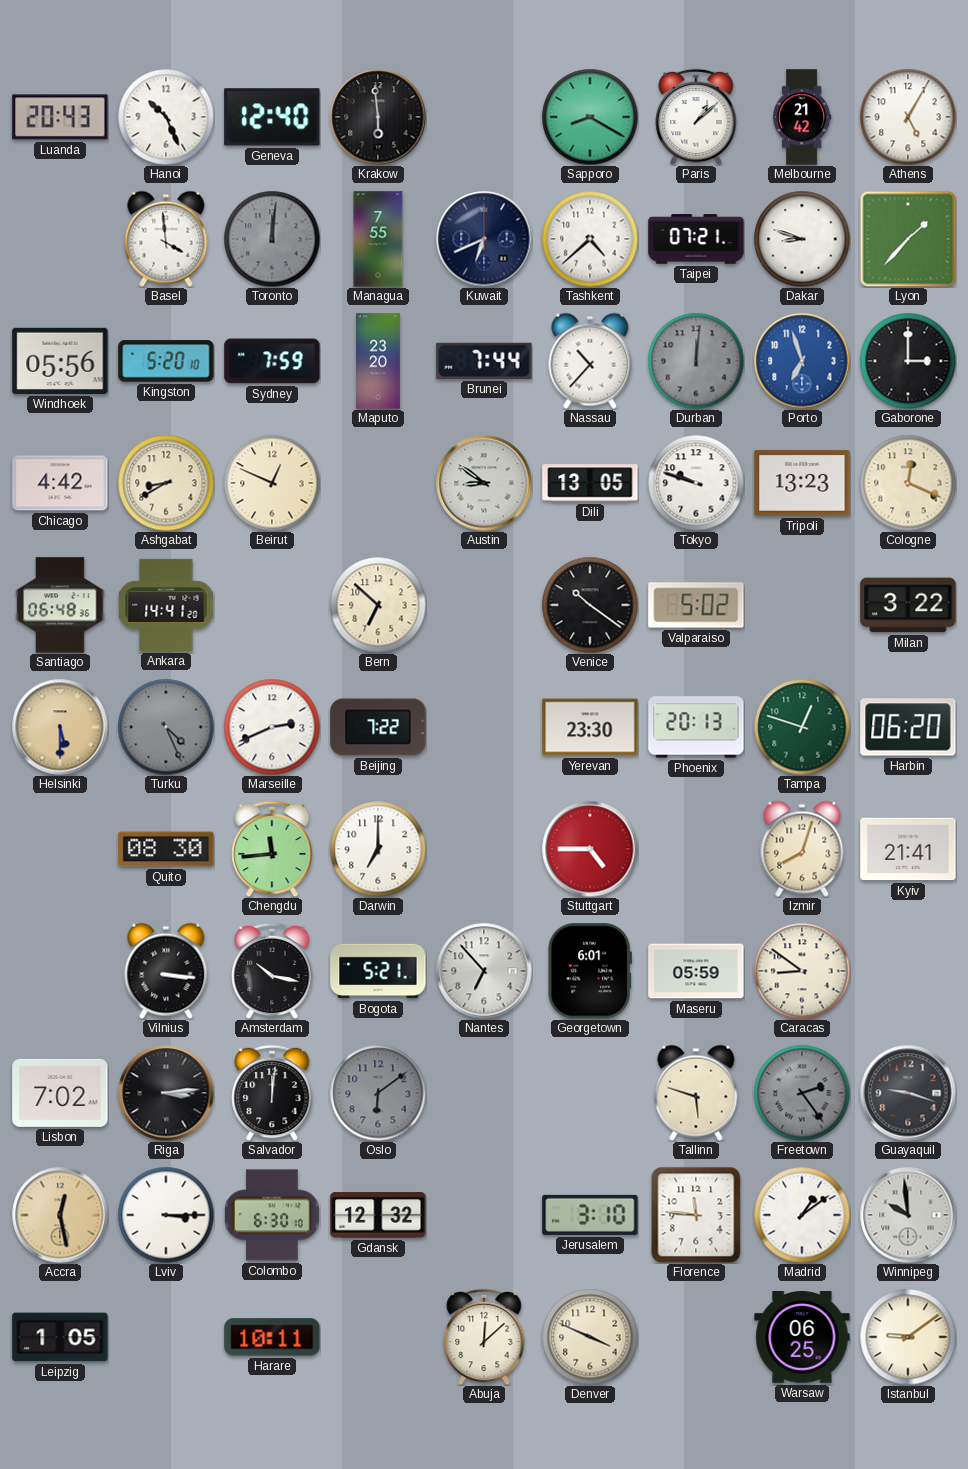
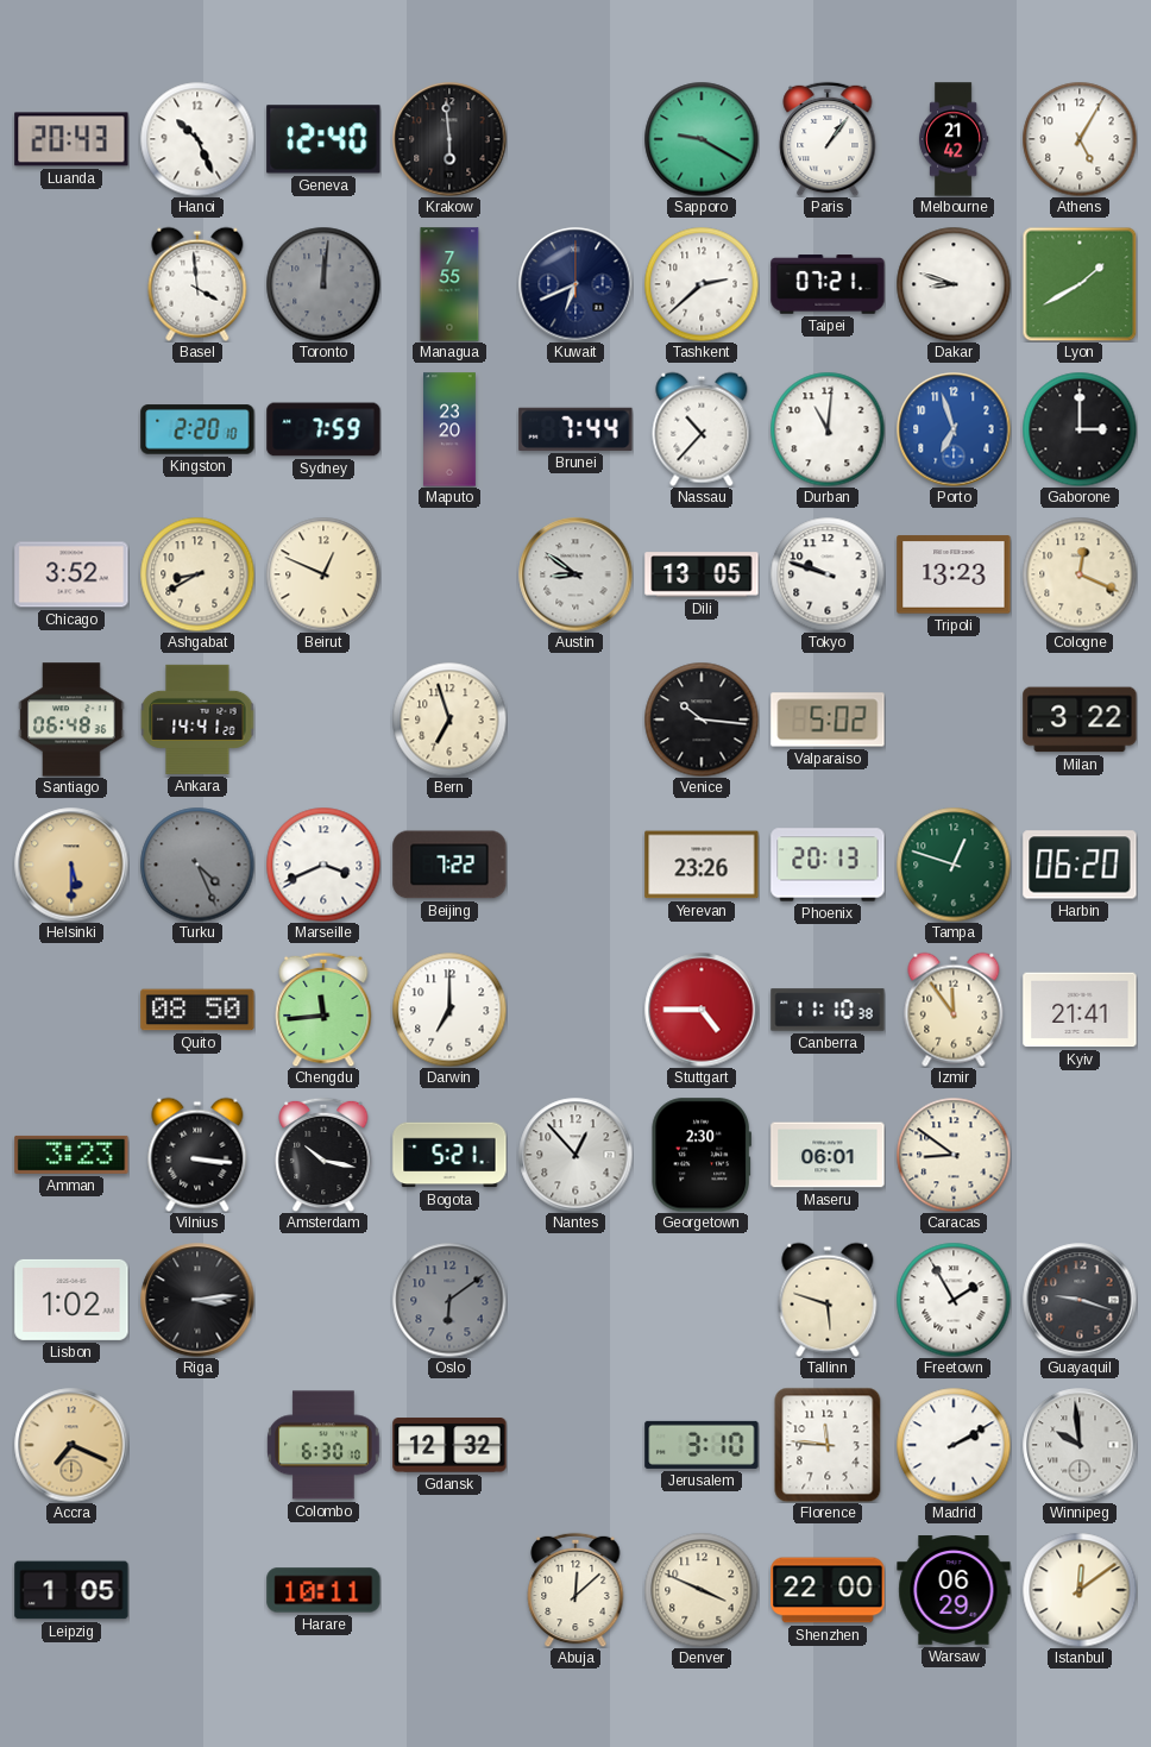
Sapporo: 8:20 -> 9:20
Paris: 1:08 -> 1:06
Tashkent: 4:38 -> 2:38
Lyon: 1:37 -> 1:40
Windhoek: 05:56 -> none
Kingston: 5:20 -> 2:20
Durban: 12:01 -> 11:01
Durban dial: grey -> white
Chicago: 4:42 -> 3:52
Bern: 6:52 -> 6:57
Venice: 10:21 -> 10:16
Marseille: 2:41 -> 3:41
Yerevan: 23:30 -> 23:26
Quito: 08:30 -> 08:50
Canberra: none -> 11:10
Izmir: 8:03 -> 11:54
Amman: none -> 3:23
Nantes: 6:53 -> 12:53
Georgetown: 6:01 -> 2:30
Maseru: 05:59 -> 06:01
Lisbon: 7:02 -> 1:02
Salvador: 12:01 -> none
Freetown: 2:24 -> 1:55
Freetown dial: grey -> white
Accra: 12:28 -> 7:19
Lviv: 3:15 -> none
Madrid: 1:09 -> 2:10
Shenzhen: none -> 22:00
Warsaw: 06:25 -> 06:29
Istanbul: 9:09 -> 12:09
